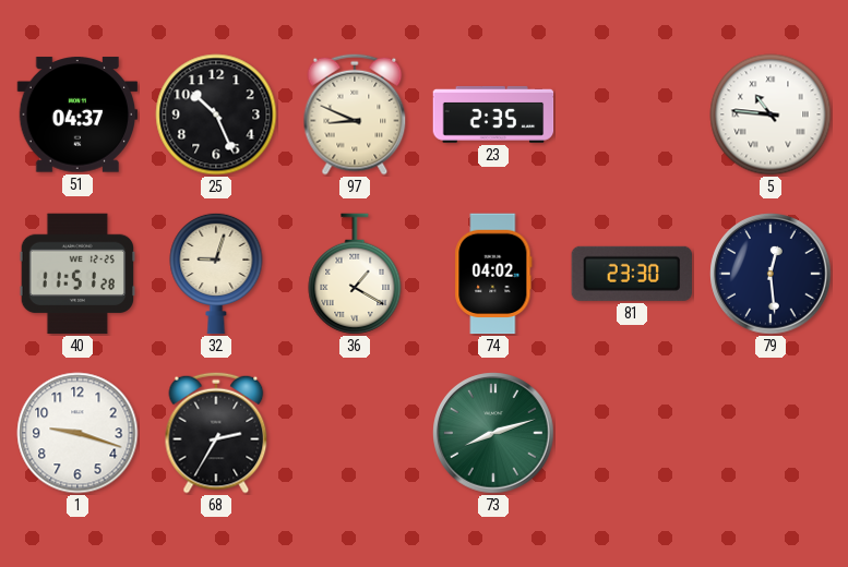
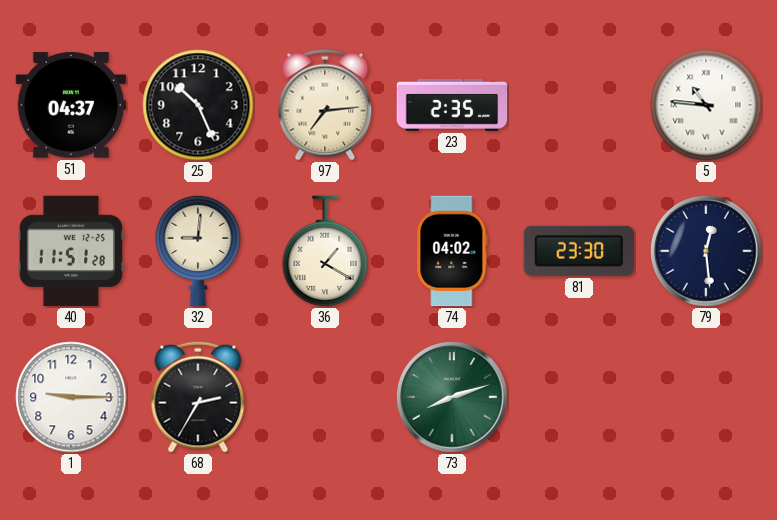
97: 8:49 -> 7:14
32: 9:03 -> 9:01
1: 9:18 -> 9:15
